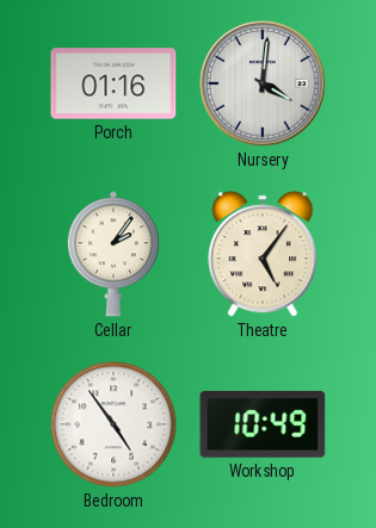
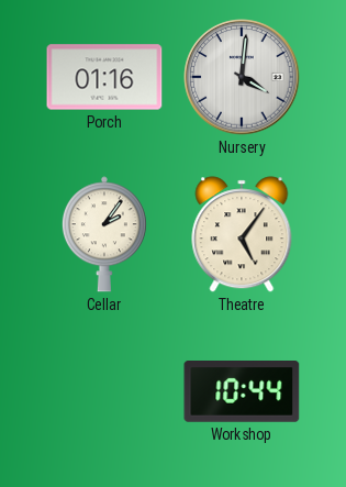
Bedroom: 4:54 -> none
Workshop: 10:49 -> 10:44
